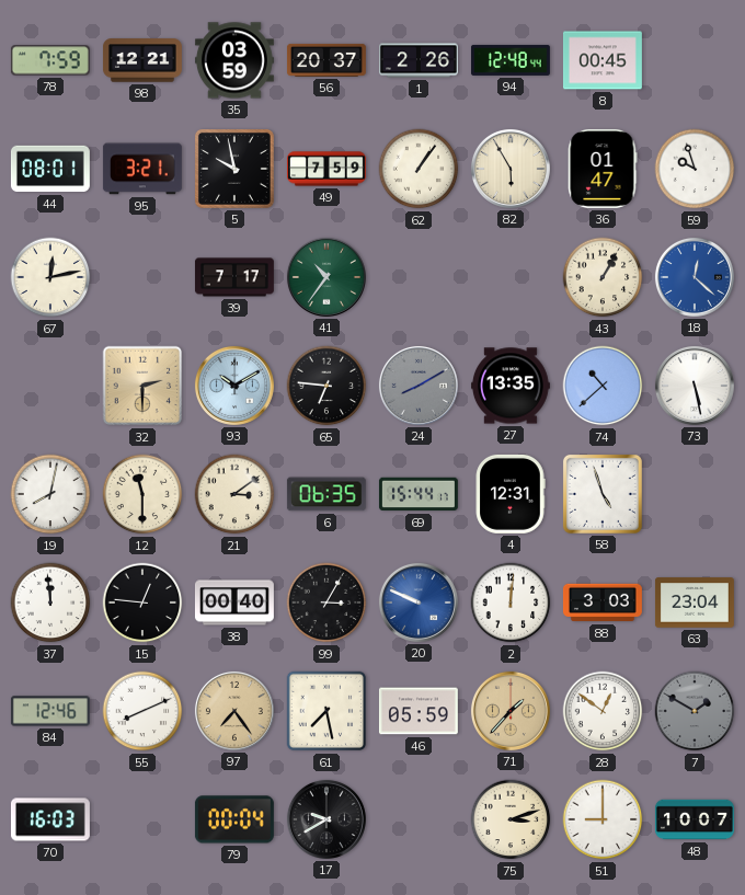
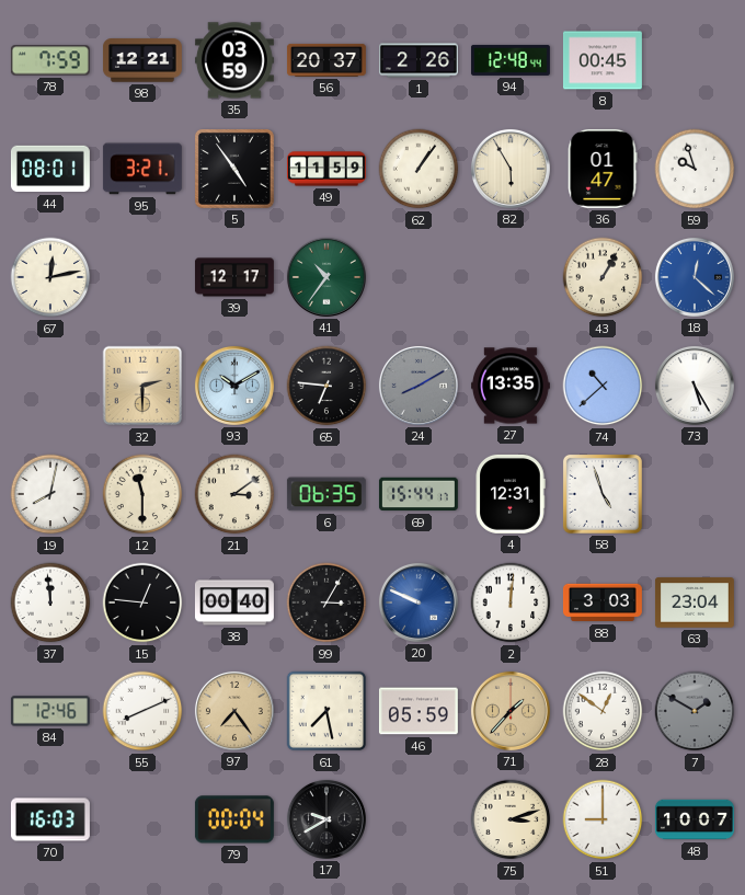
5: 9:58 -> 4:54
49: 7:59 -> 11:59
39: 7:17 -> 12:17
73: 5:28 -> 5:25
